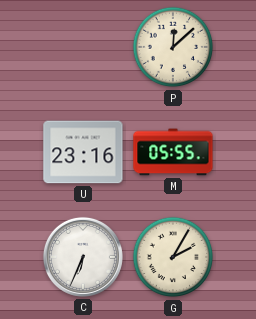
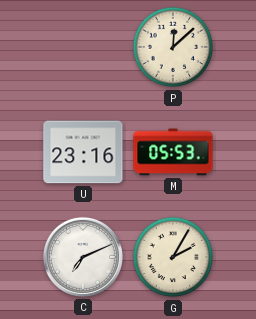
M: 05:55 -> 05:53
C: 6:34 -> 7:11
